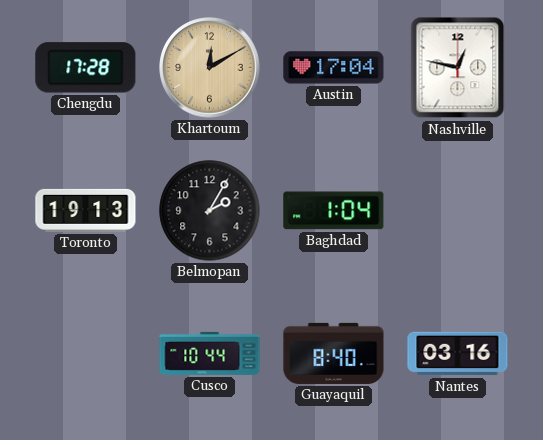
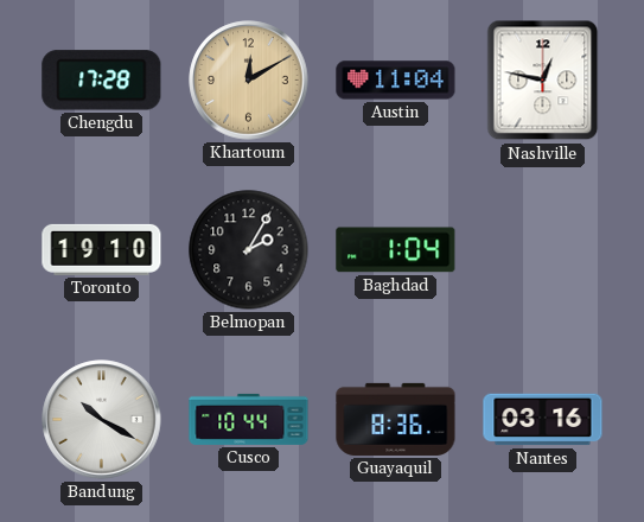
Austin: 17:04 -> 11:04
Toronto: 19:13 -> 19:10
Bandung: none -> 10:20
Guayaquil: 8:40 -> 8:36
